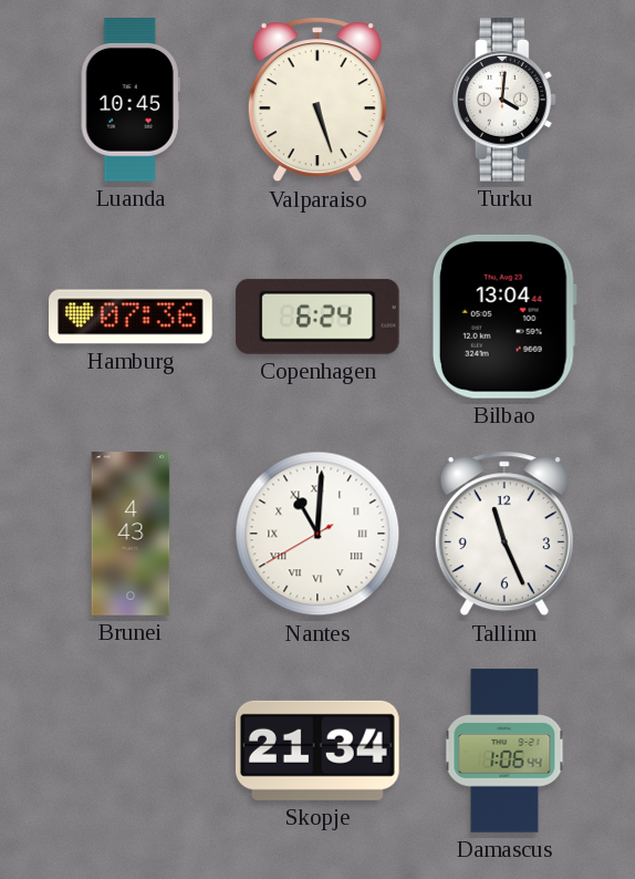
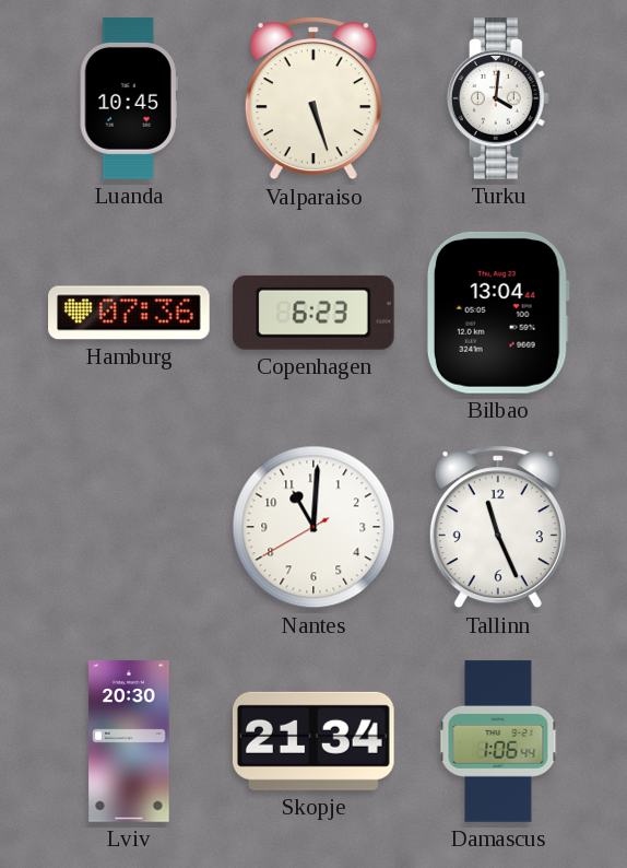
Copenhagen: 6:24 -> 6:23
Brunei: 4:43 -> none
Nantes numerals: Roman -> Arabic
Lviv: none -> 20:30
